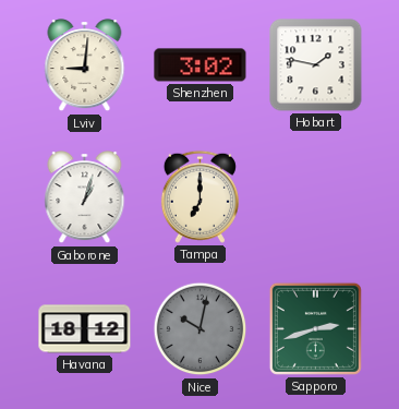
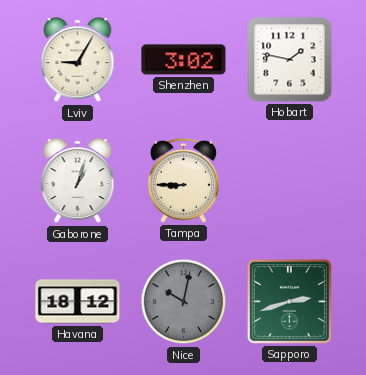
Lviv: 9:01 -> 9:05
Tampa: 7:00 -> 8:45
